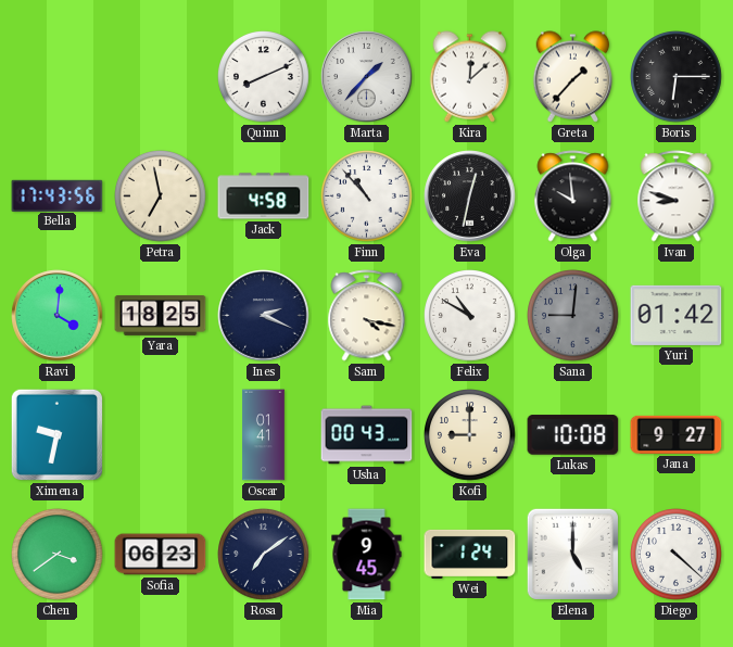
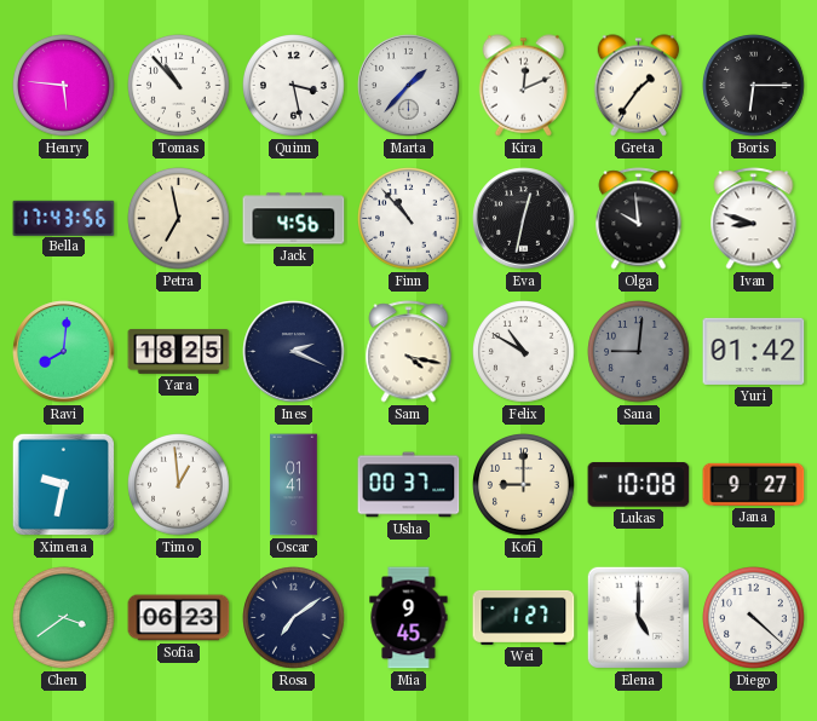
Henry: none -> 5:46
Tomas: none -> 10:53
Quinn: 8:11 -> 3:28
Kira: 12:08 -> 12:11
Greta: 1:37 -> 1:36
Jack: 4:58 -> 4:56
Ravi: 4:01 -> 8:01
Timo: none -> 12:59
Usha: 00:43 -> 00:37
Wei: 1:24 -> 1:27
